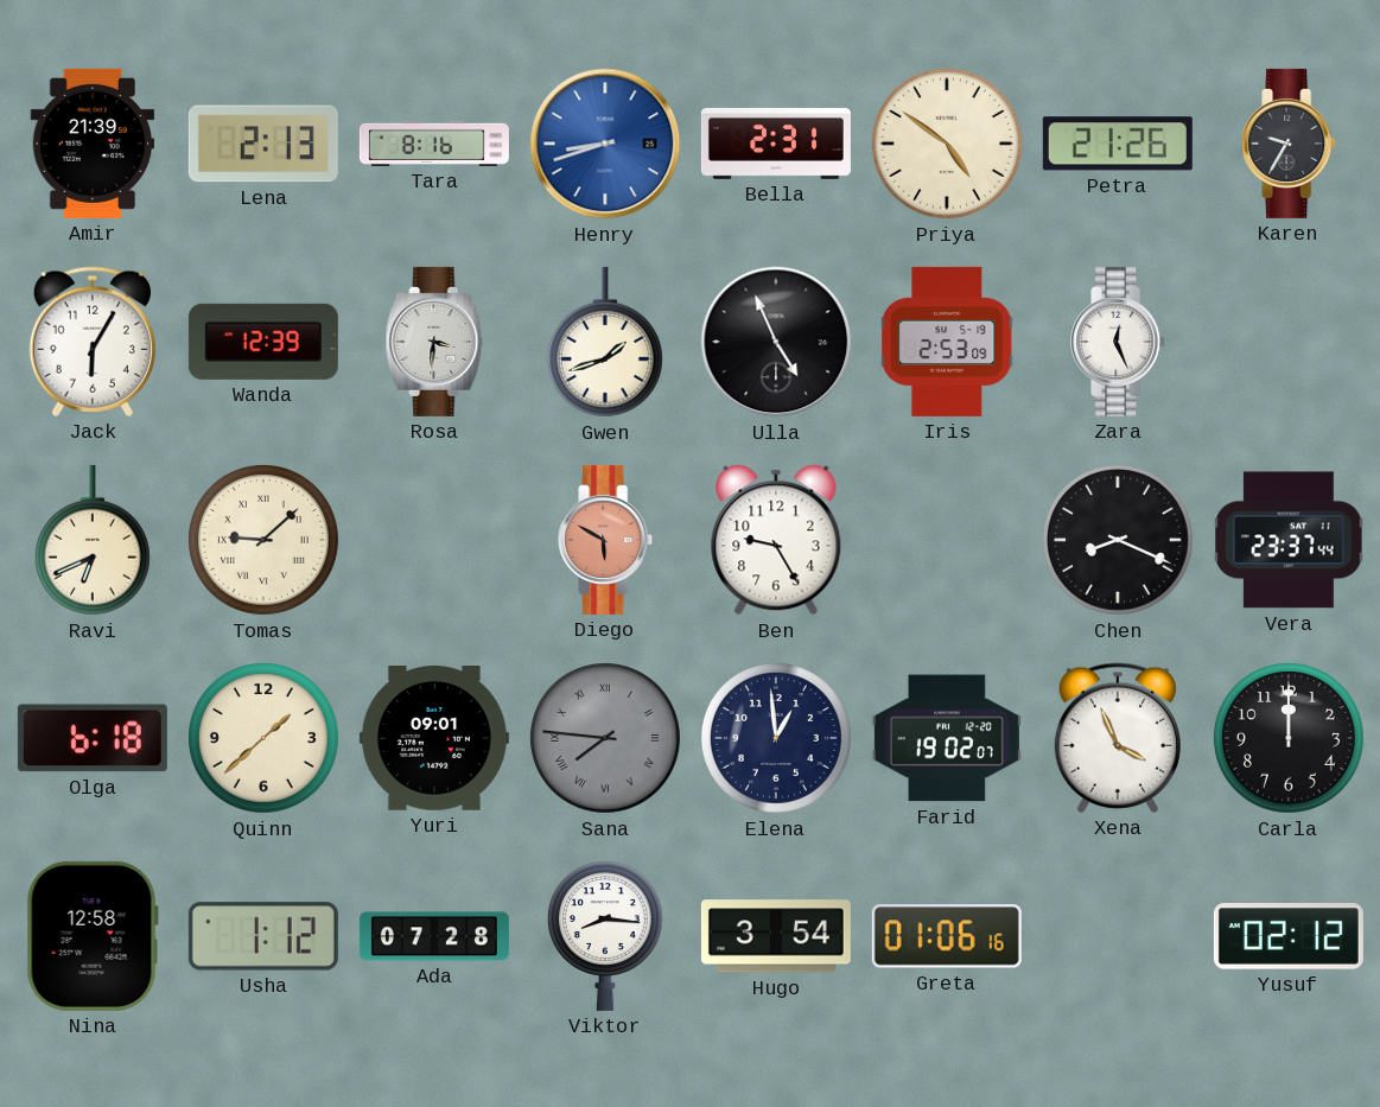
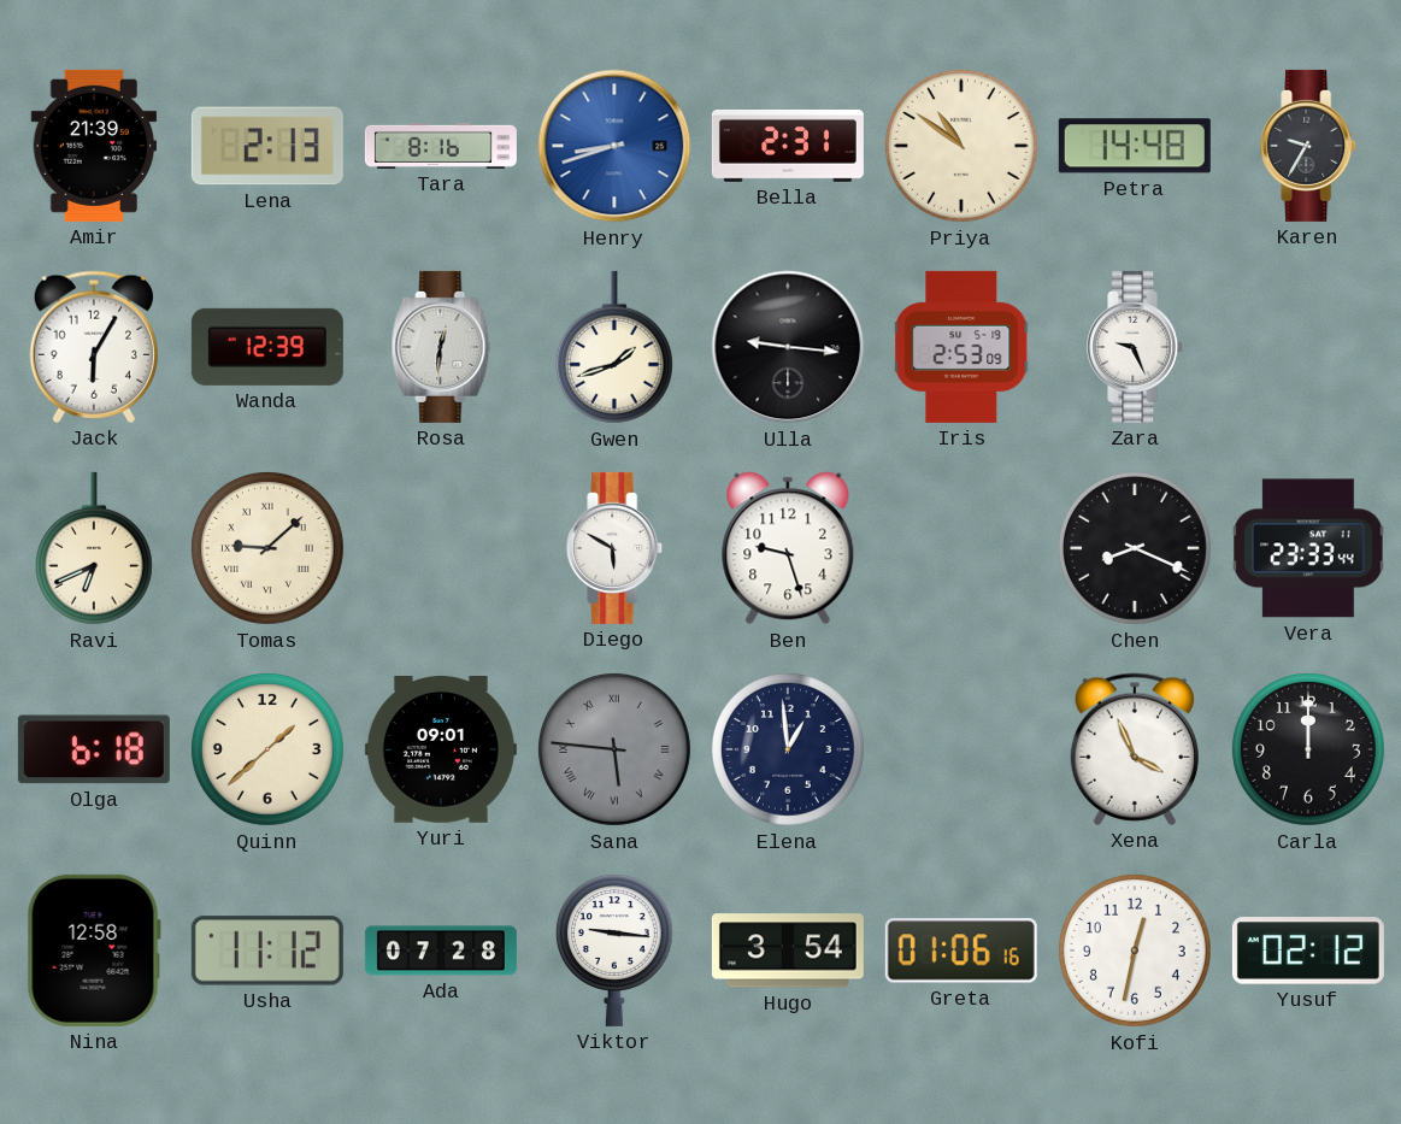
Priya: 4:51 -> 10:51
Petra: 21:26 -> 14:48
Rosa: 3:31 -> 12:31
Ulla: 4:56 -> 9:16
Zara: 12:26 -> 9:26
Diego dial: salmon -> white
Ben: 9:25 -> 9:27
Vera: 23:37 -> 23:33
Sana: 7:46 -> 5:46
Farid: 19:02 -> none
Usha: 1:12 -> 11:12
Viktor: 8:16 -> 9:16
Kofi: none -> 12:32
